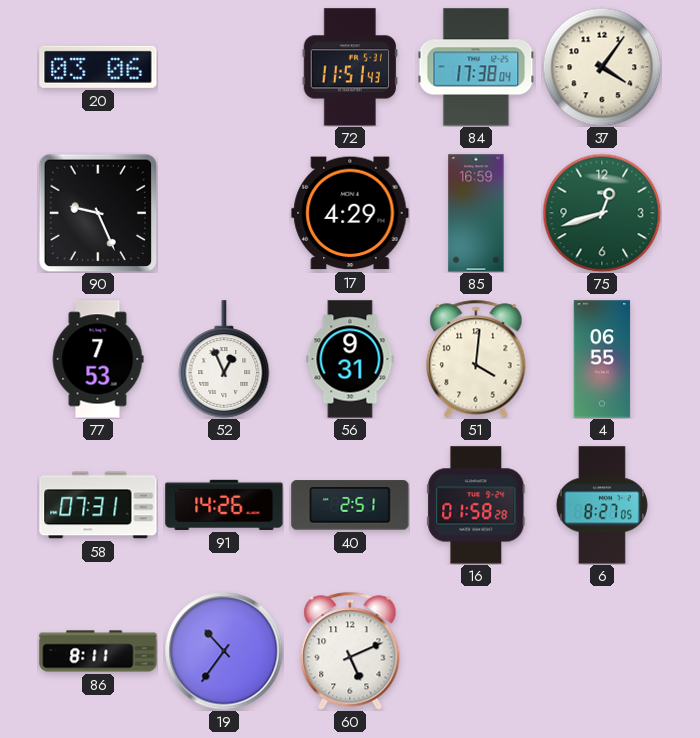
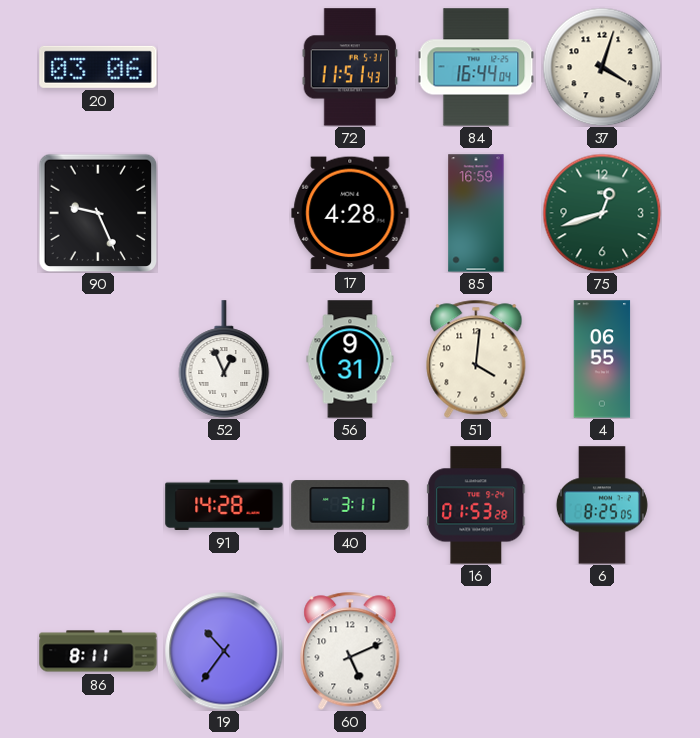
84: 17:38 -> 16:44
37: 4:06 -> 4:03
17: 4:29 -> 4:28
77: 7:53 -> none
58: 07:31 -> none
91: 14:26 -> 14:28
40: 2:51 -> 3:11
16: 01:58 -> 01:53
6: 8:27 -> 8:25
